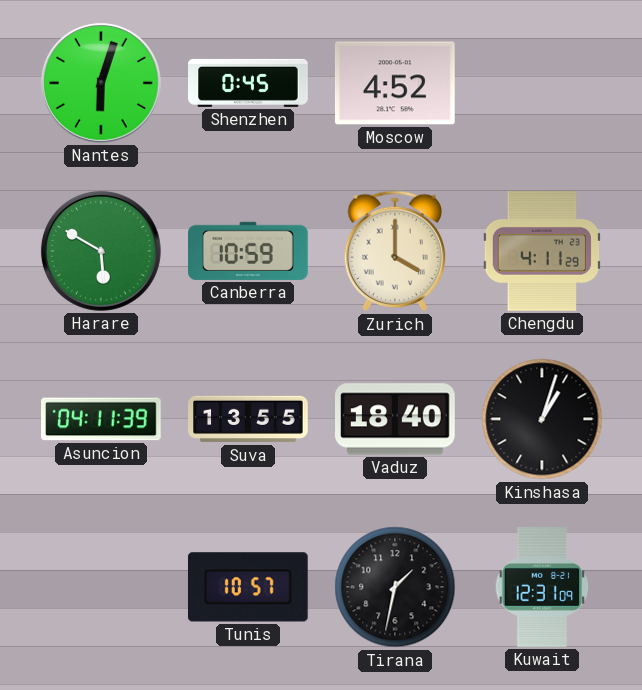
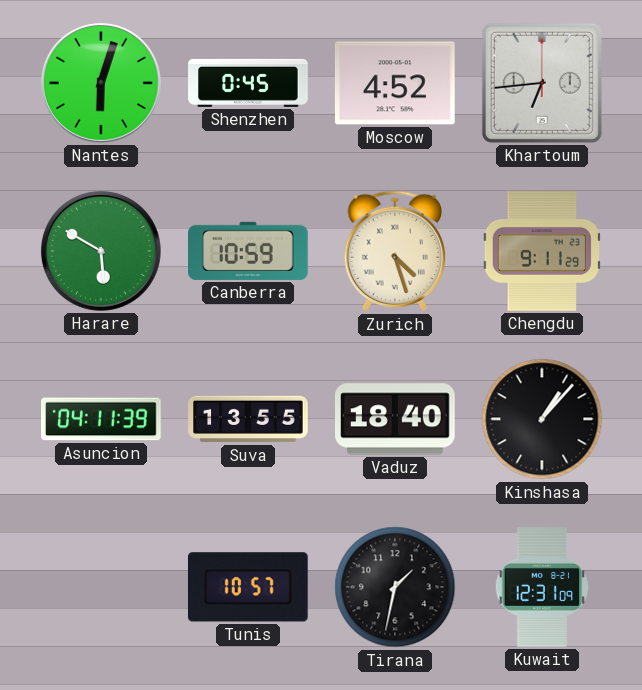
Khartoum: none -> 6:44
Zurich: 4:00 -> 4:27
Chengdu: 4:11 -> 9:11
Kinshasa: 1:03 -> 1:07
